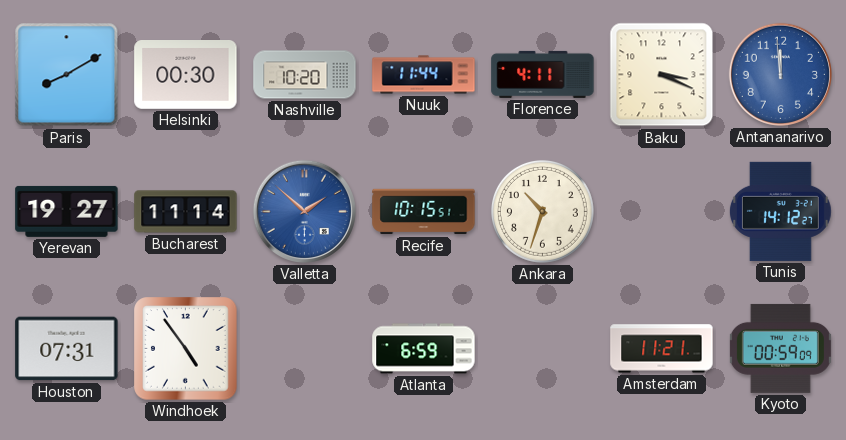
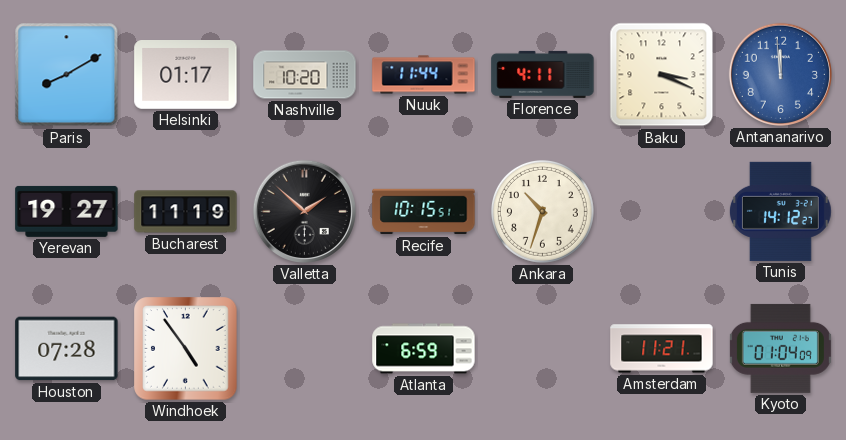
Helsinki: 00:30 -> 01:17
Bucharest: 11:14 -> 11:19
Valletta dial: blue -> black
Houston: 07:31 -> 07:28
Kyoto: 00:59 -> 01:04
